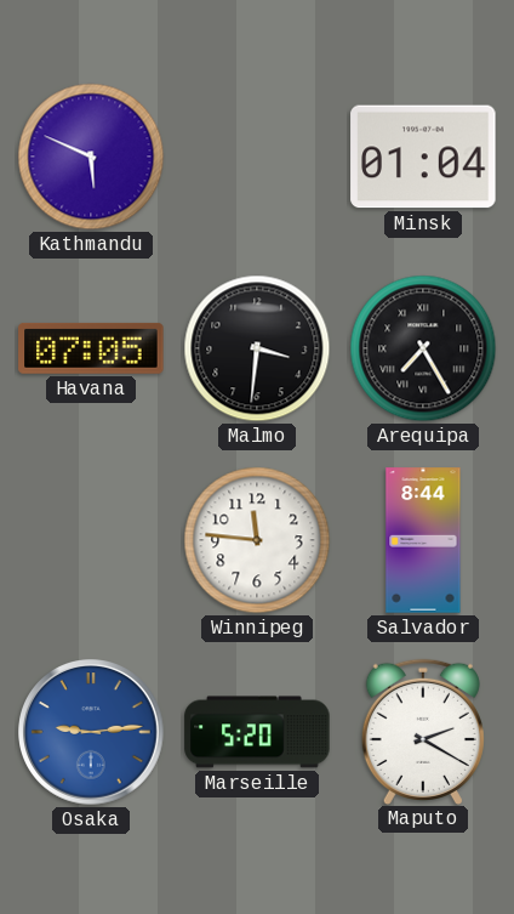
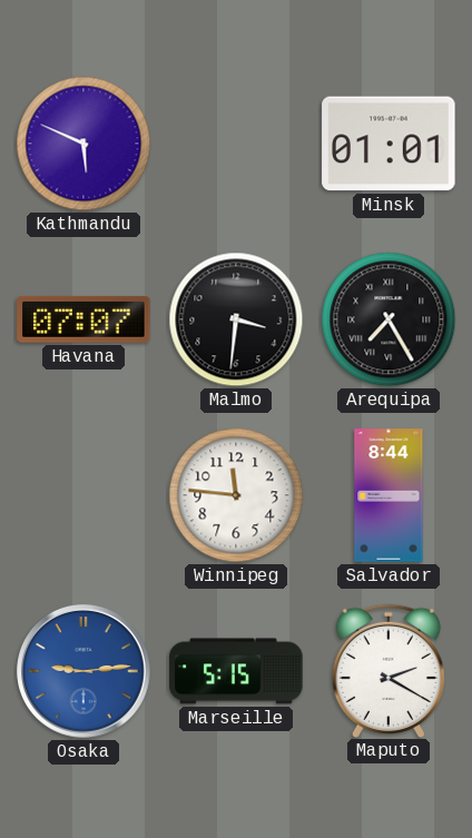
Minsk: 01:04 -> 01:01
Havana: 07:05 -> 07:07
Marseille: 5:20 -> 5:15
